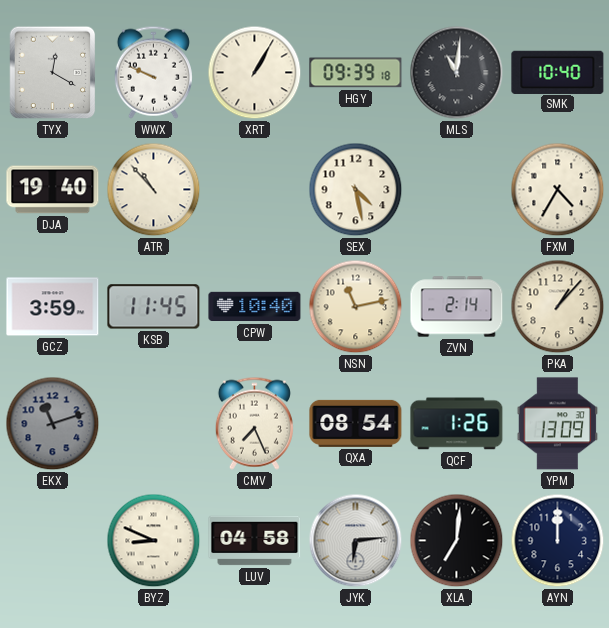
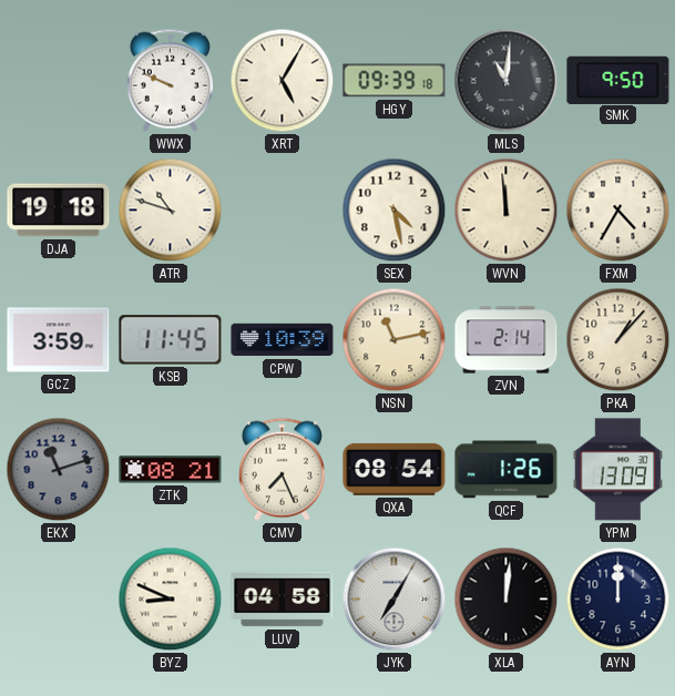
TYX: 12:20 -> none
XRT: 1:05 -> 5:05
SMK: 10:40 -> 9:50
DJA: 19:40 -> 19:18
ATR: 10:53 -> 10:48
WVN: none -> 11:59
CPW: 10:40 -> 10:39
ZTK: none -> 08:21
JYK: 6:14 -> 7:05
XLA: 7:01 -> 12:01
